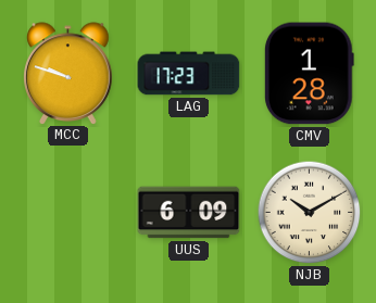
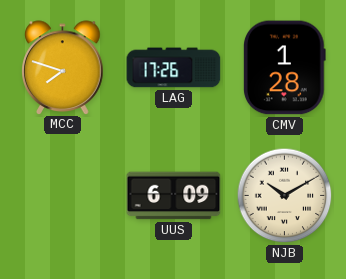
MCC: 9:48 -> 7:48
LAG: 17:23 -> 17:26
